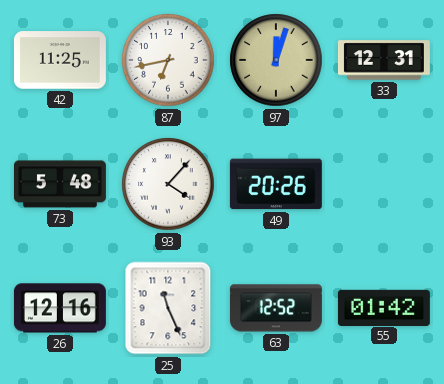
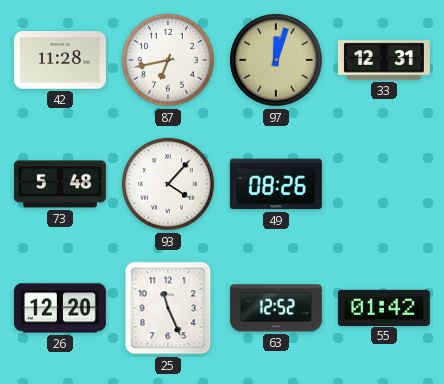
42: 11:25 -> 11:28
49: 20:26 -> 08:26
26: 12:16 -> 12:20
